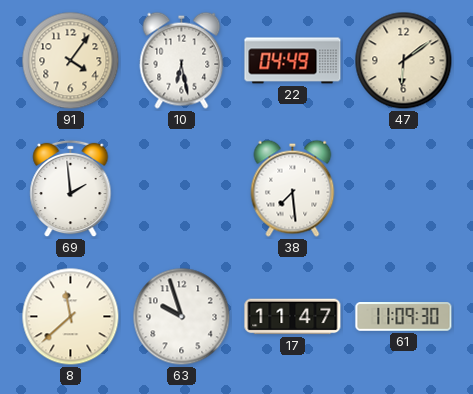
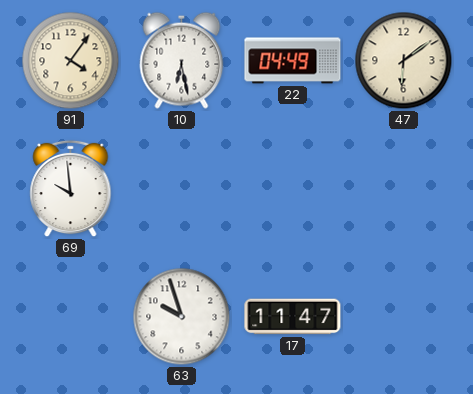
69: 1:59 -> 9:59
38: 7:29 -> none
8: 11:38 -> none
61: 11:09 -> none
